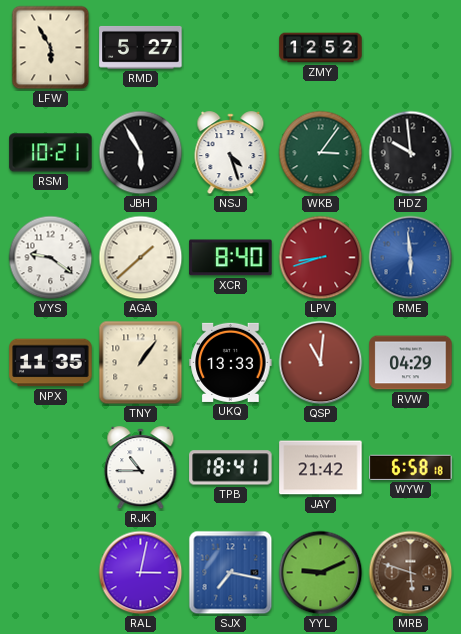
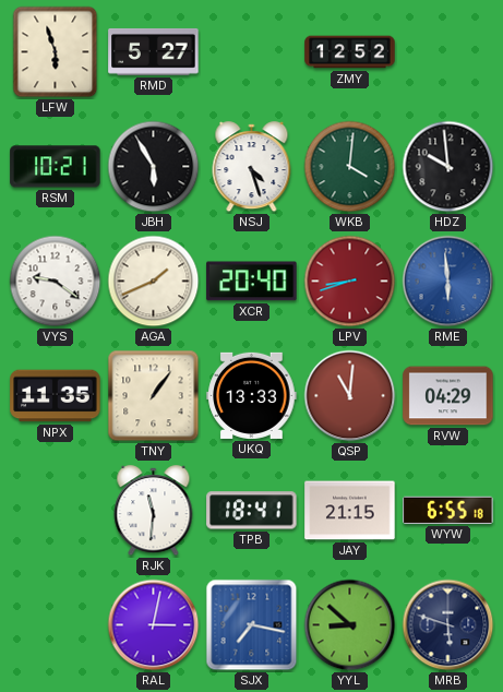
LFW: 5:55 -> 5:57
WKB: 3:06 -> 4:01
AGA: 1:38 -> 1:41
XCR: 8:40 -> 20:40
RJK: 10:45 -> 11:31
JAY: 21:42 -> 21:15
WYW: 6:58 -> 6:55
YYL: 9:11 -> 8:52
MRB dial: brown -> navy
